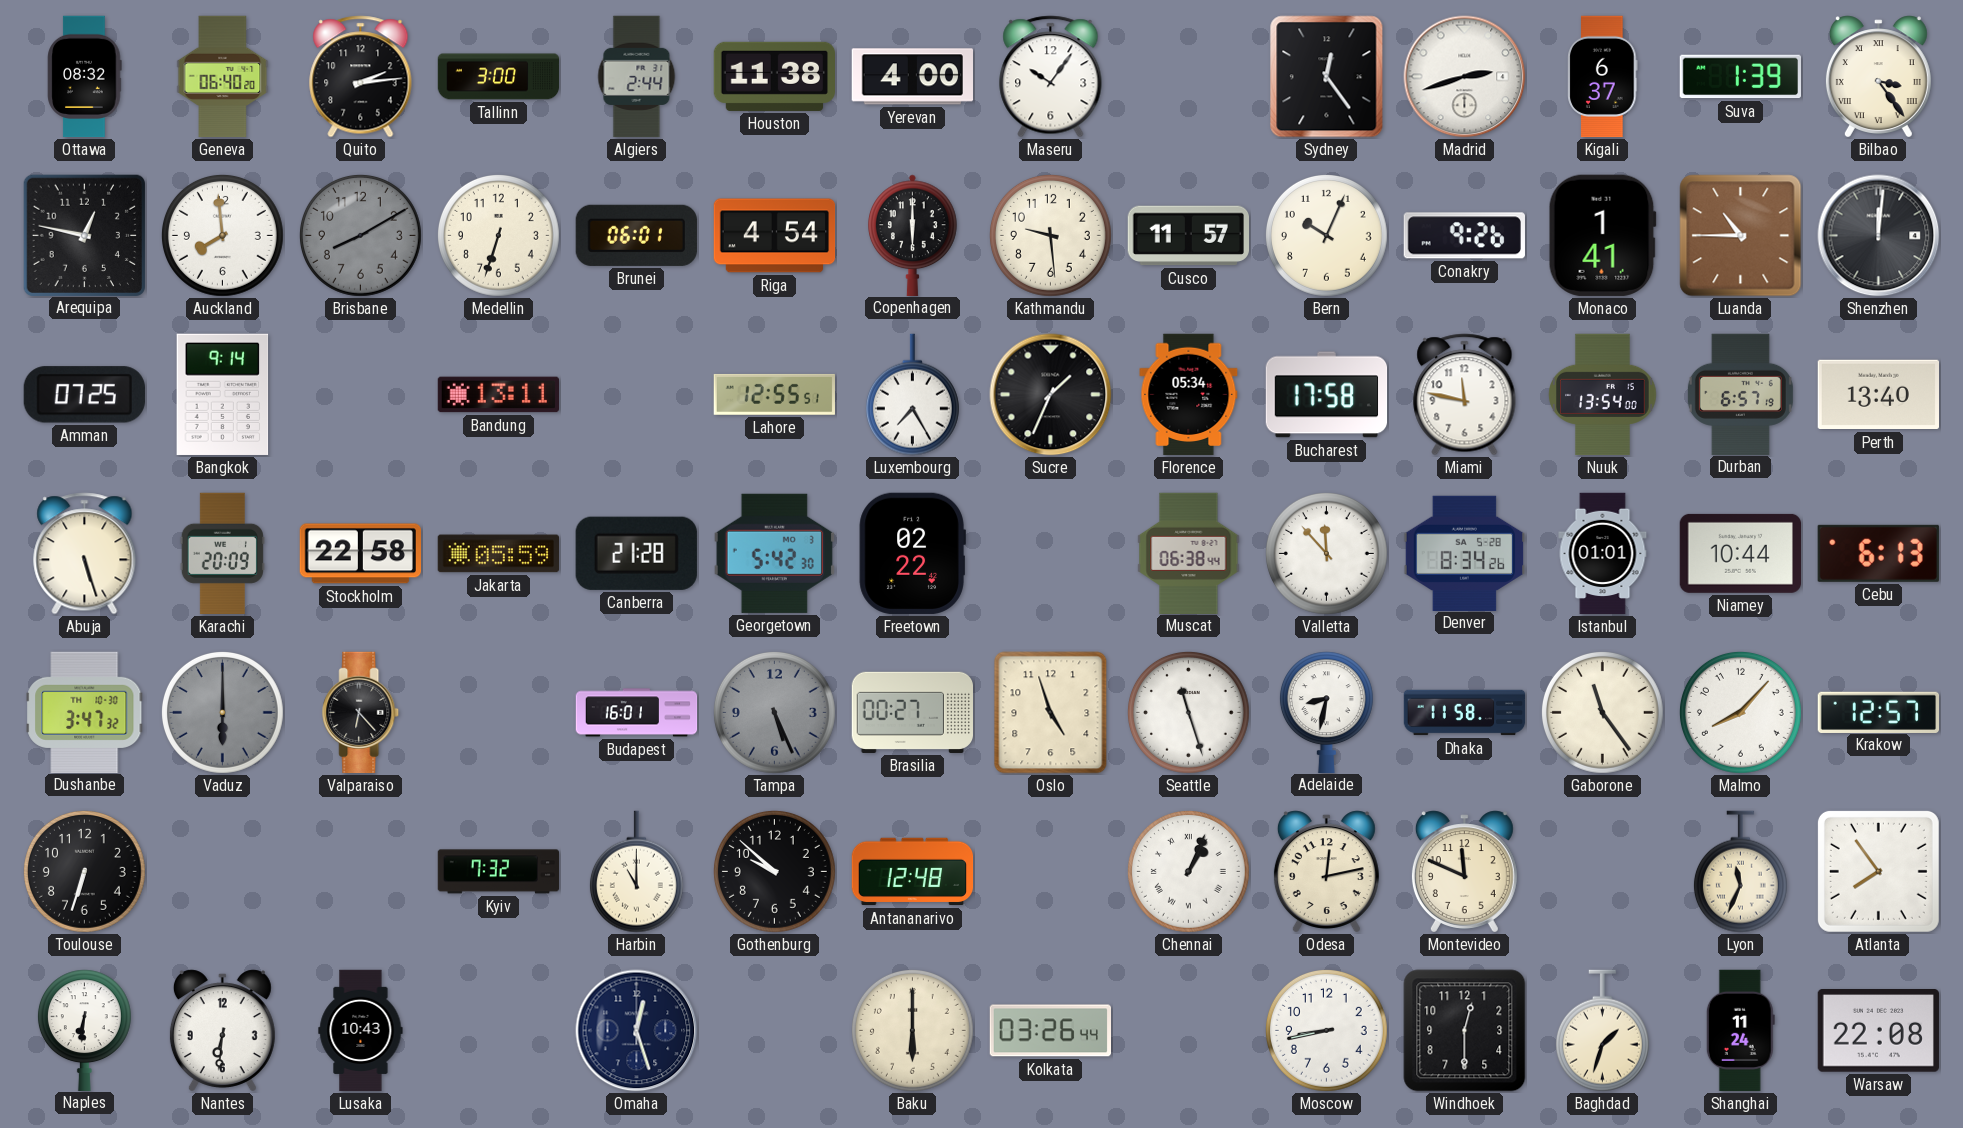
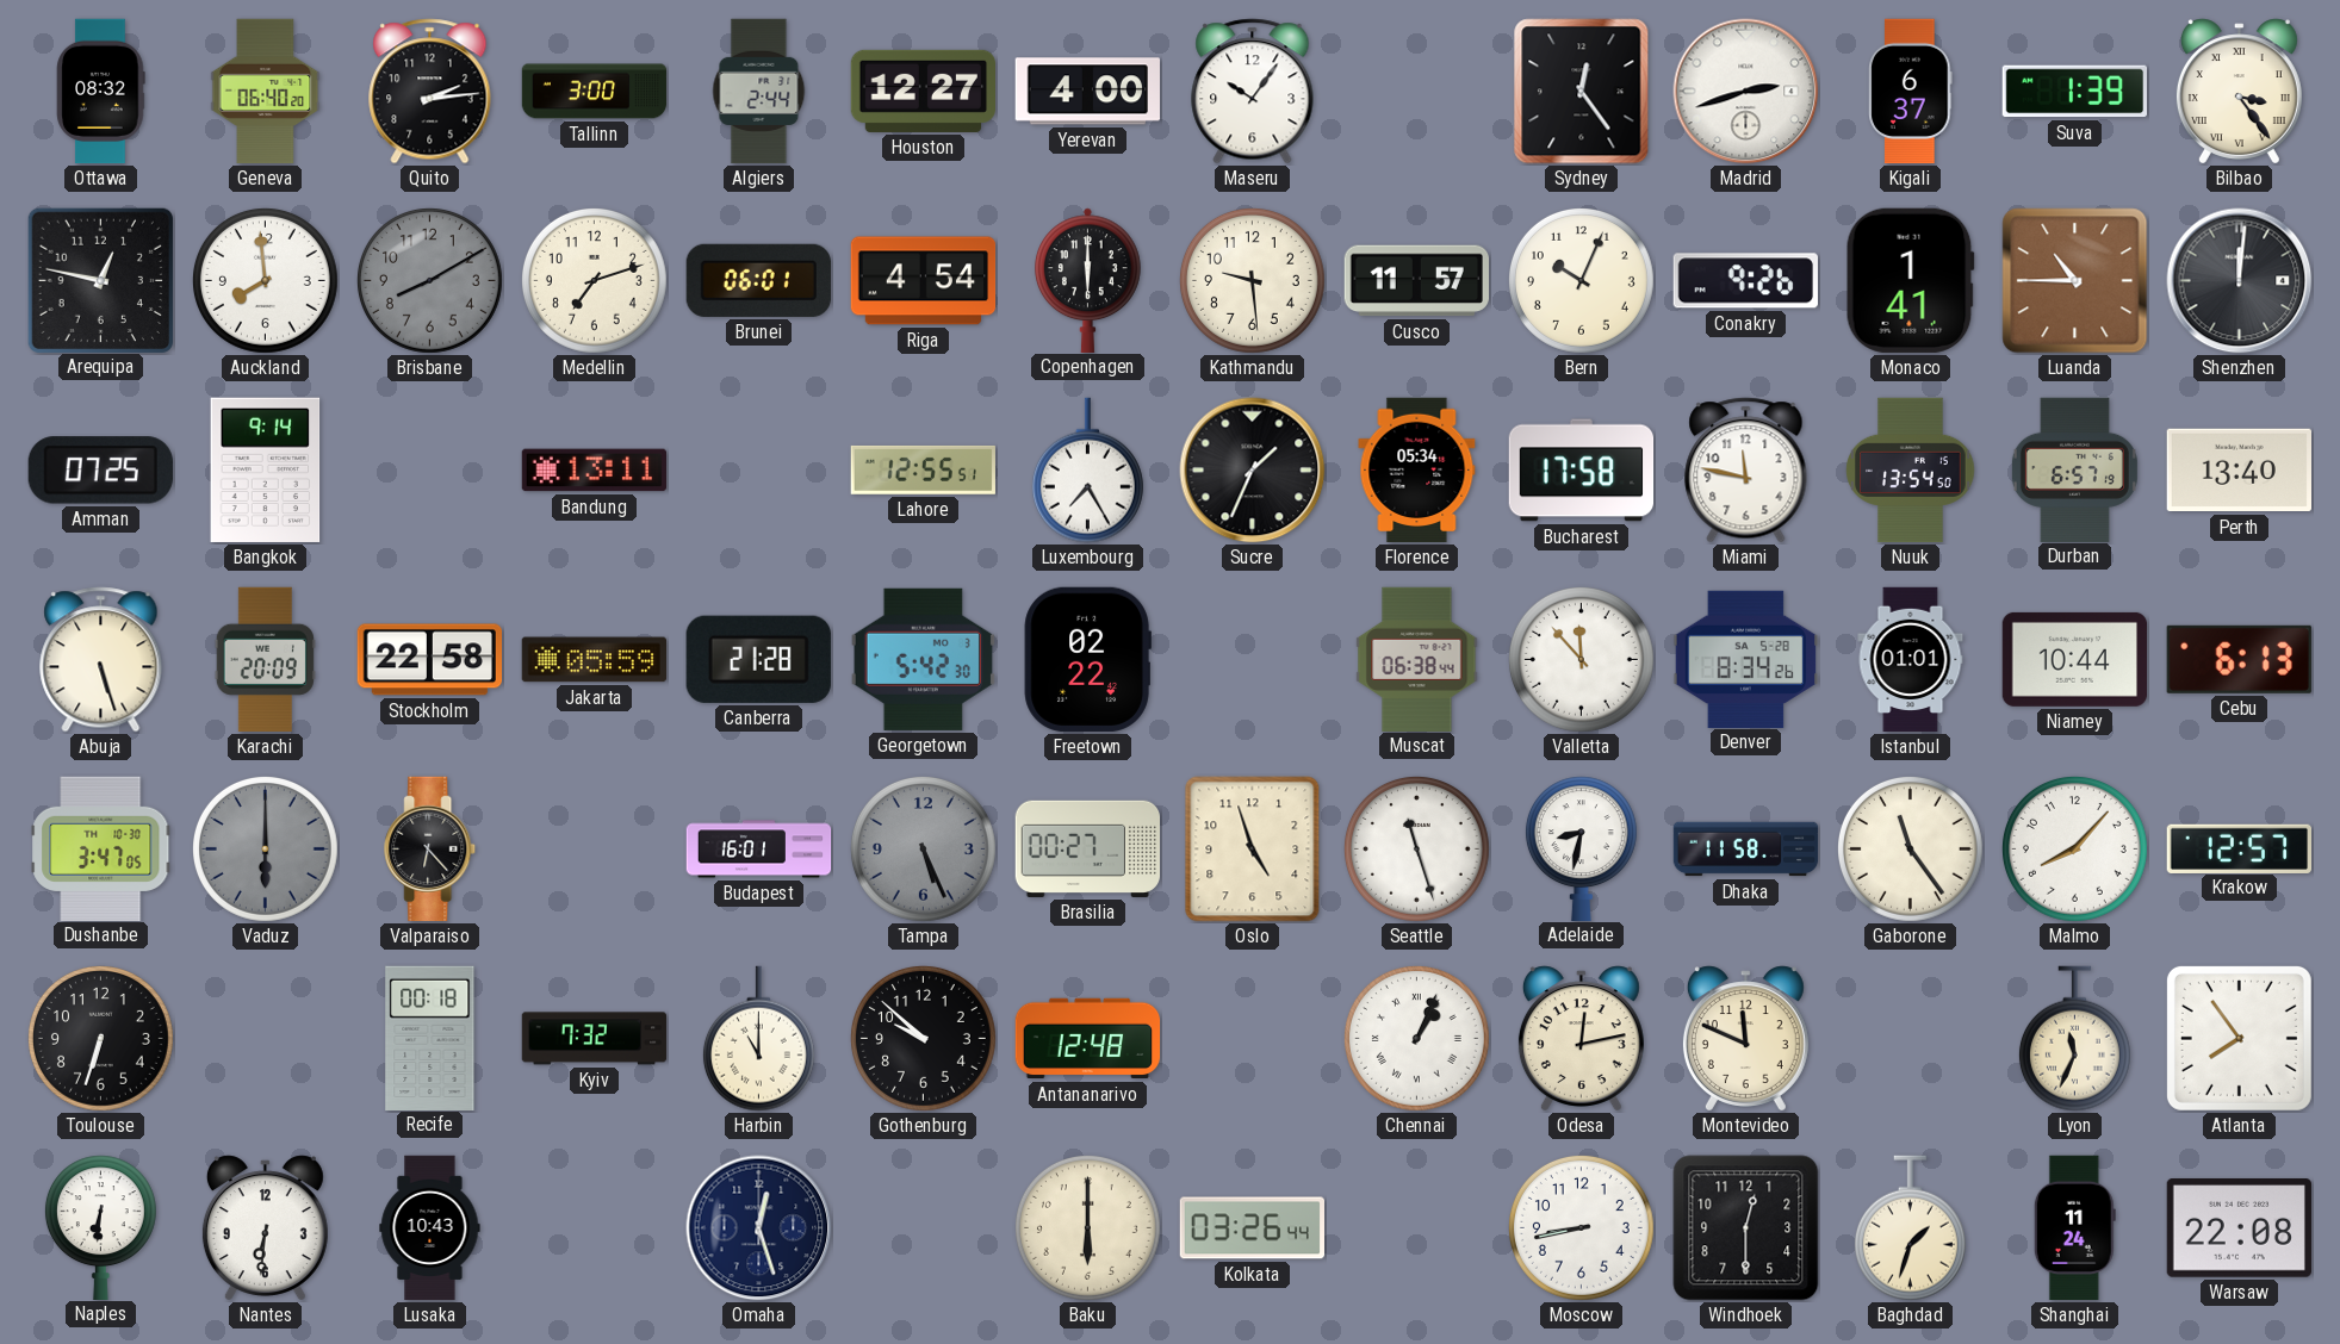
Houston: 11:38 -> 12:27
Medellin: 6:33 -> 7:12
Nuuk: 13:54:00 -> 13:54:50
Dushanbe: 3:47:32 -> 3:47:05
Recife: none -> 00:18
